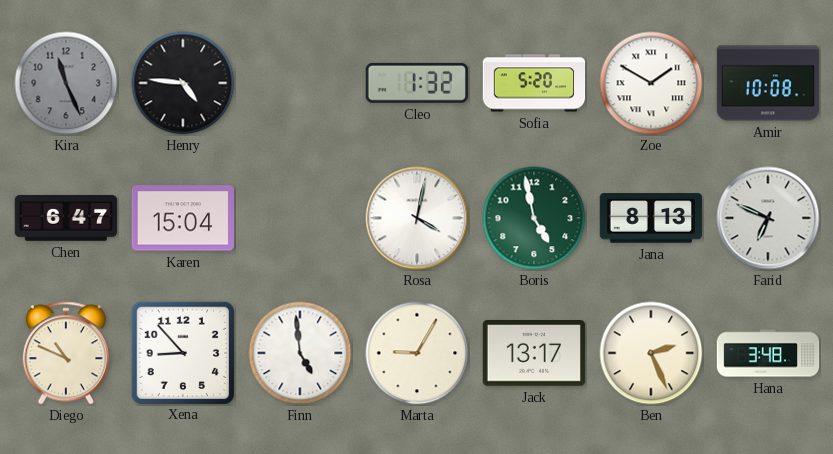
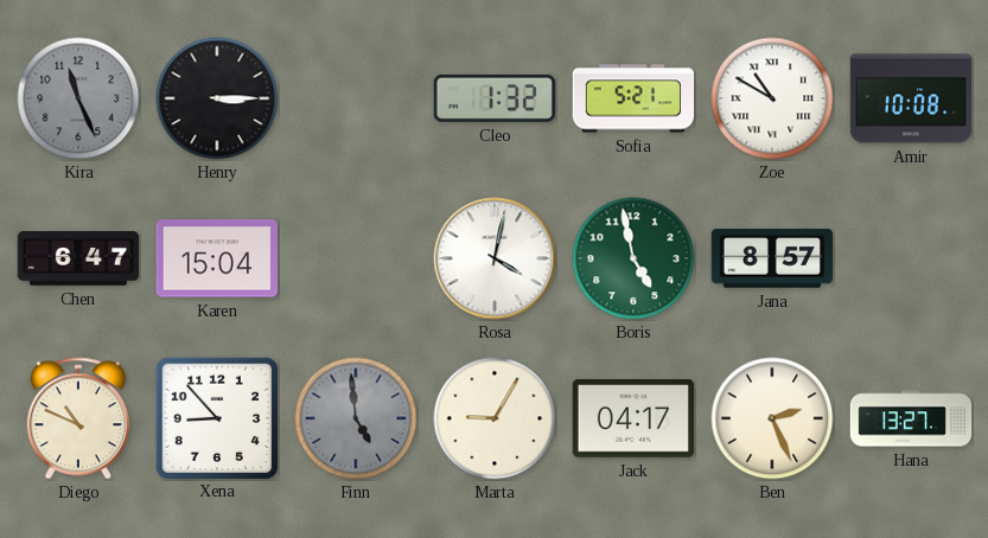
Henry: 4:46 -> 3:15
Sofia: 5:20 -> 5:21
Zoe: 1:50 -> 10:50
Jana: 8:13 -> 8:57
Farid: 6:49 -> none
Finn dial: white -> grey
Jack: 13:17 -> 04:17
Hana: 3:48 -> 13:27
